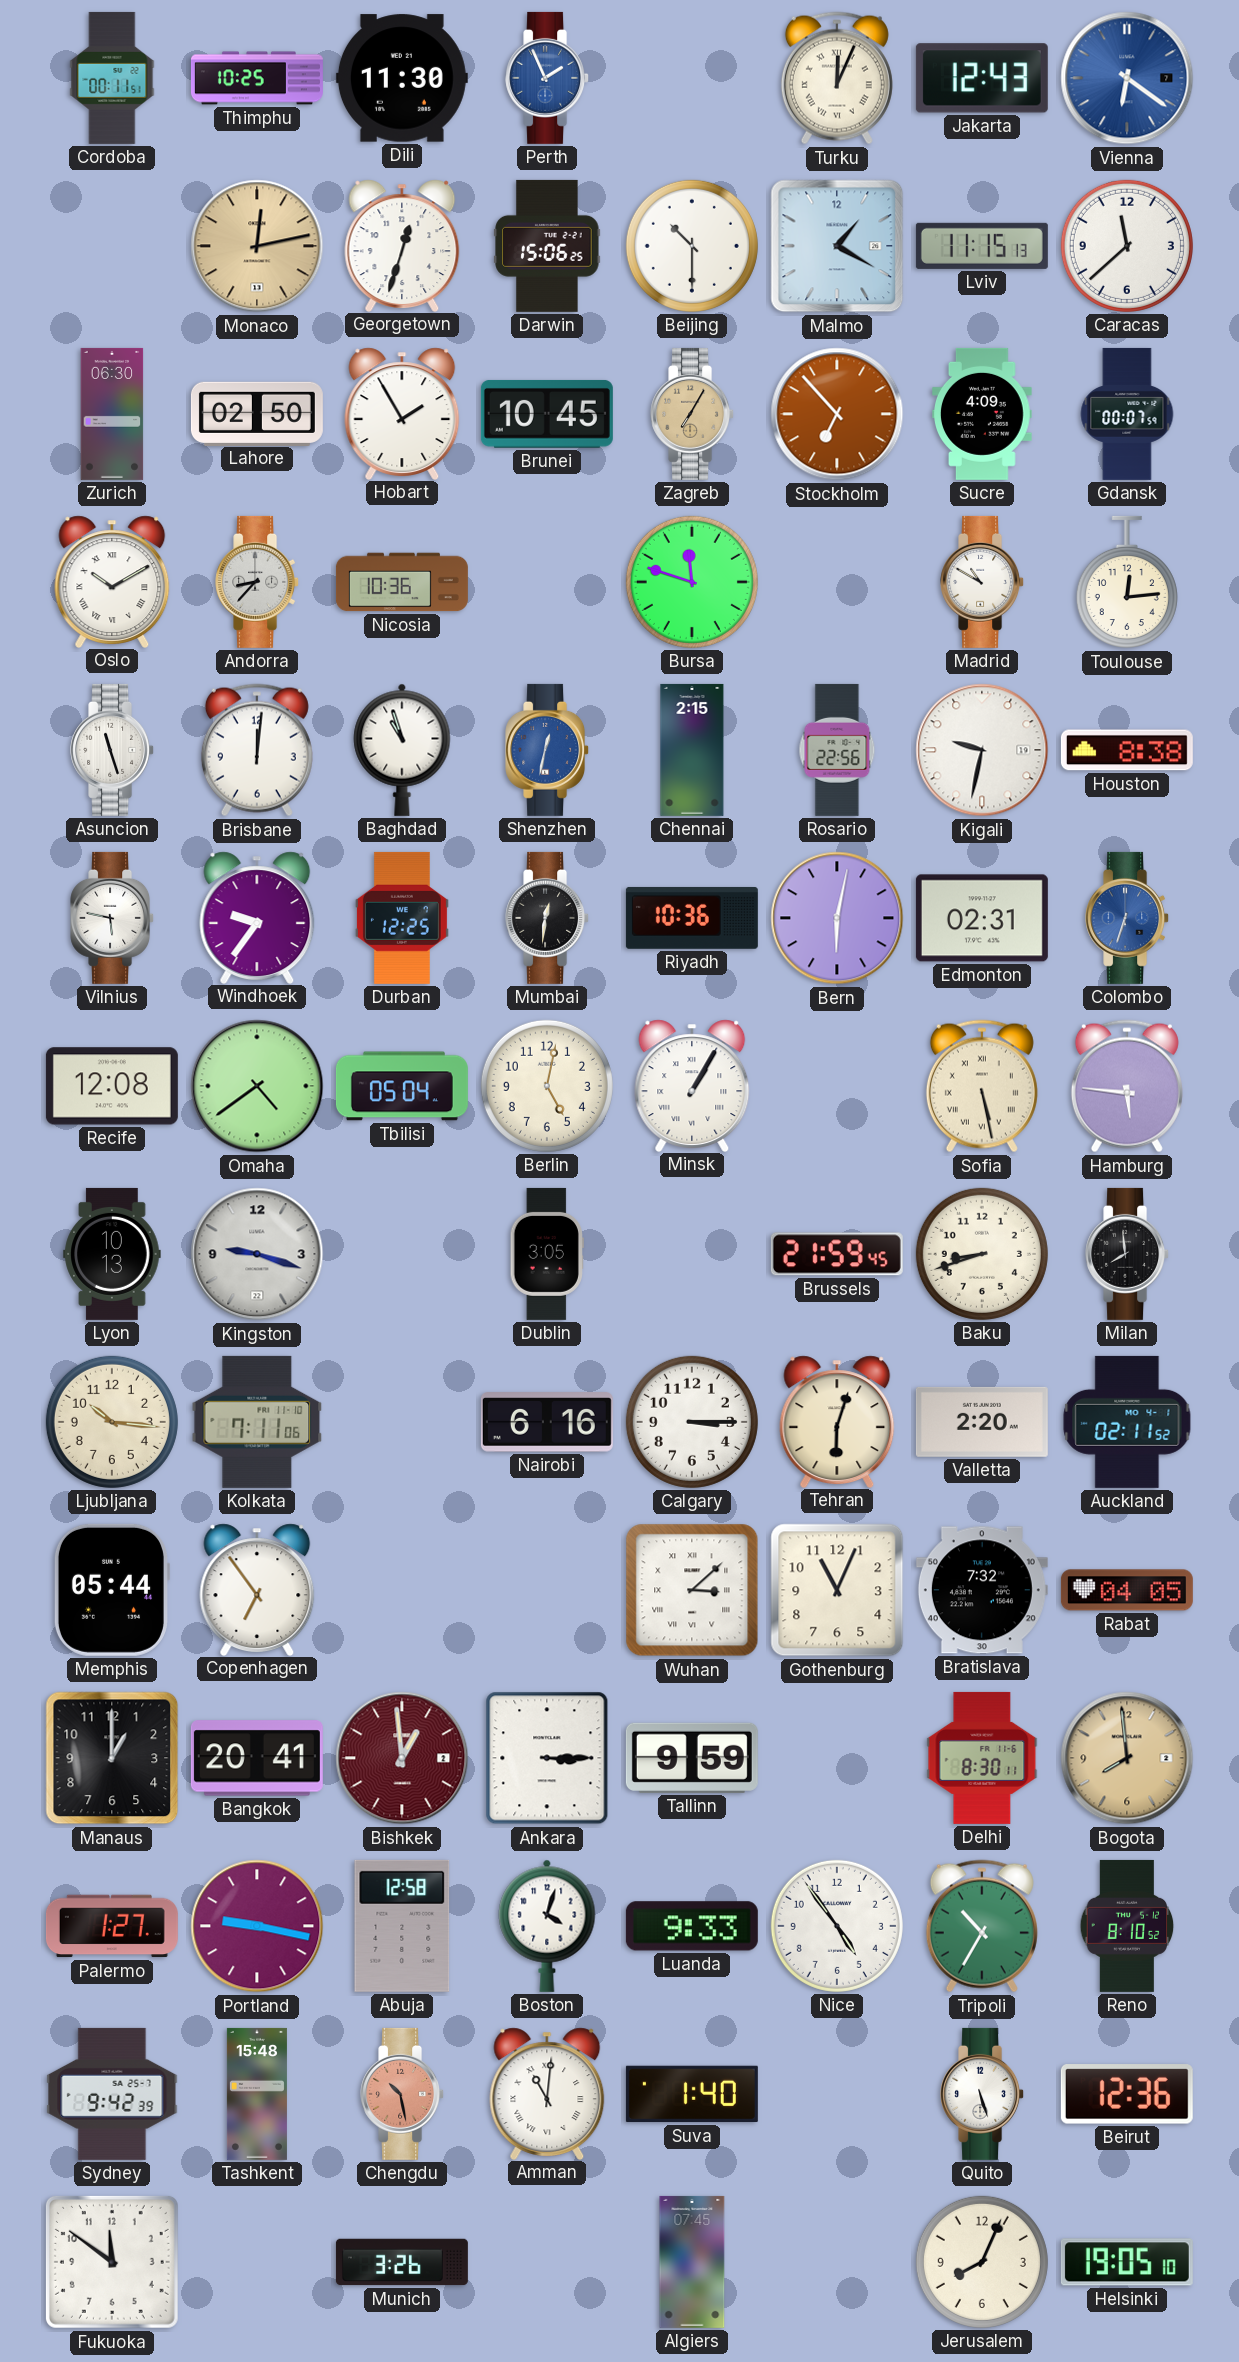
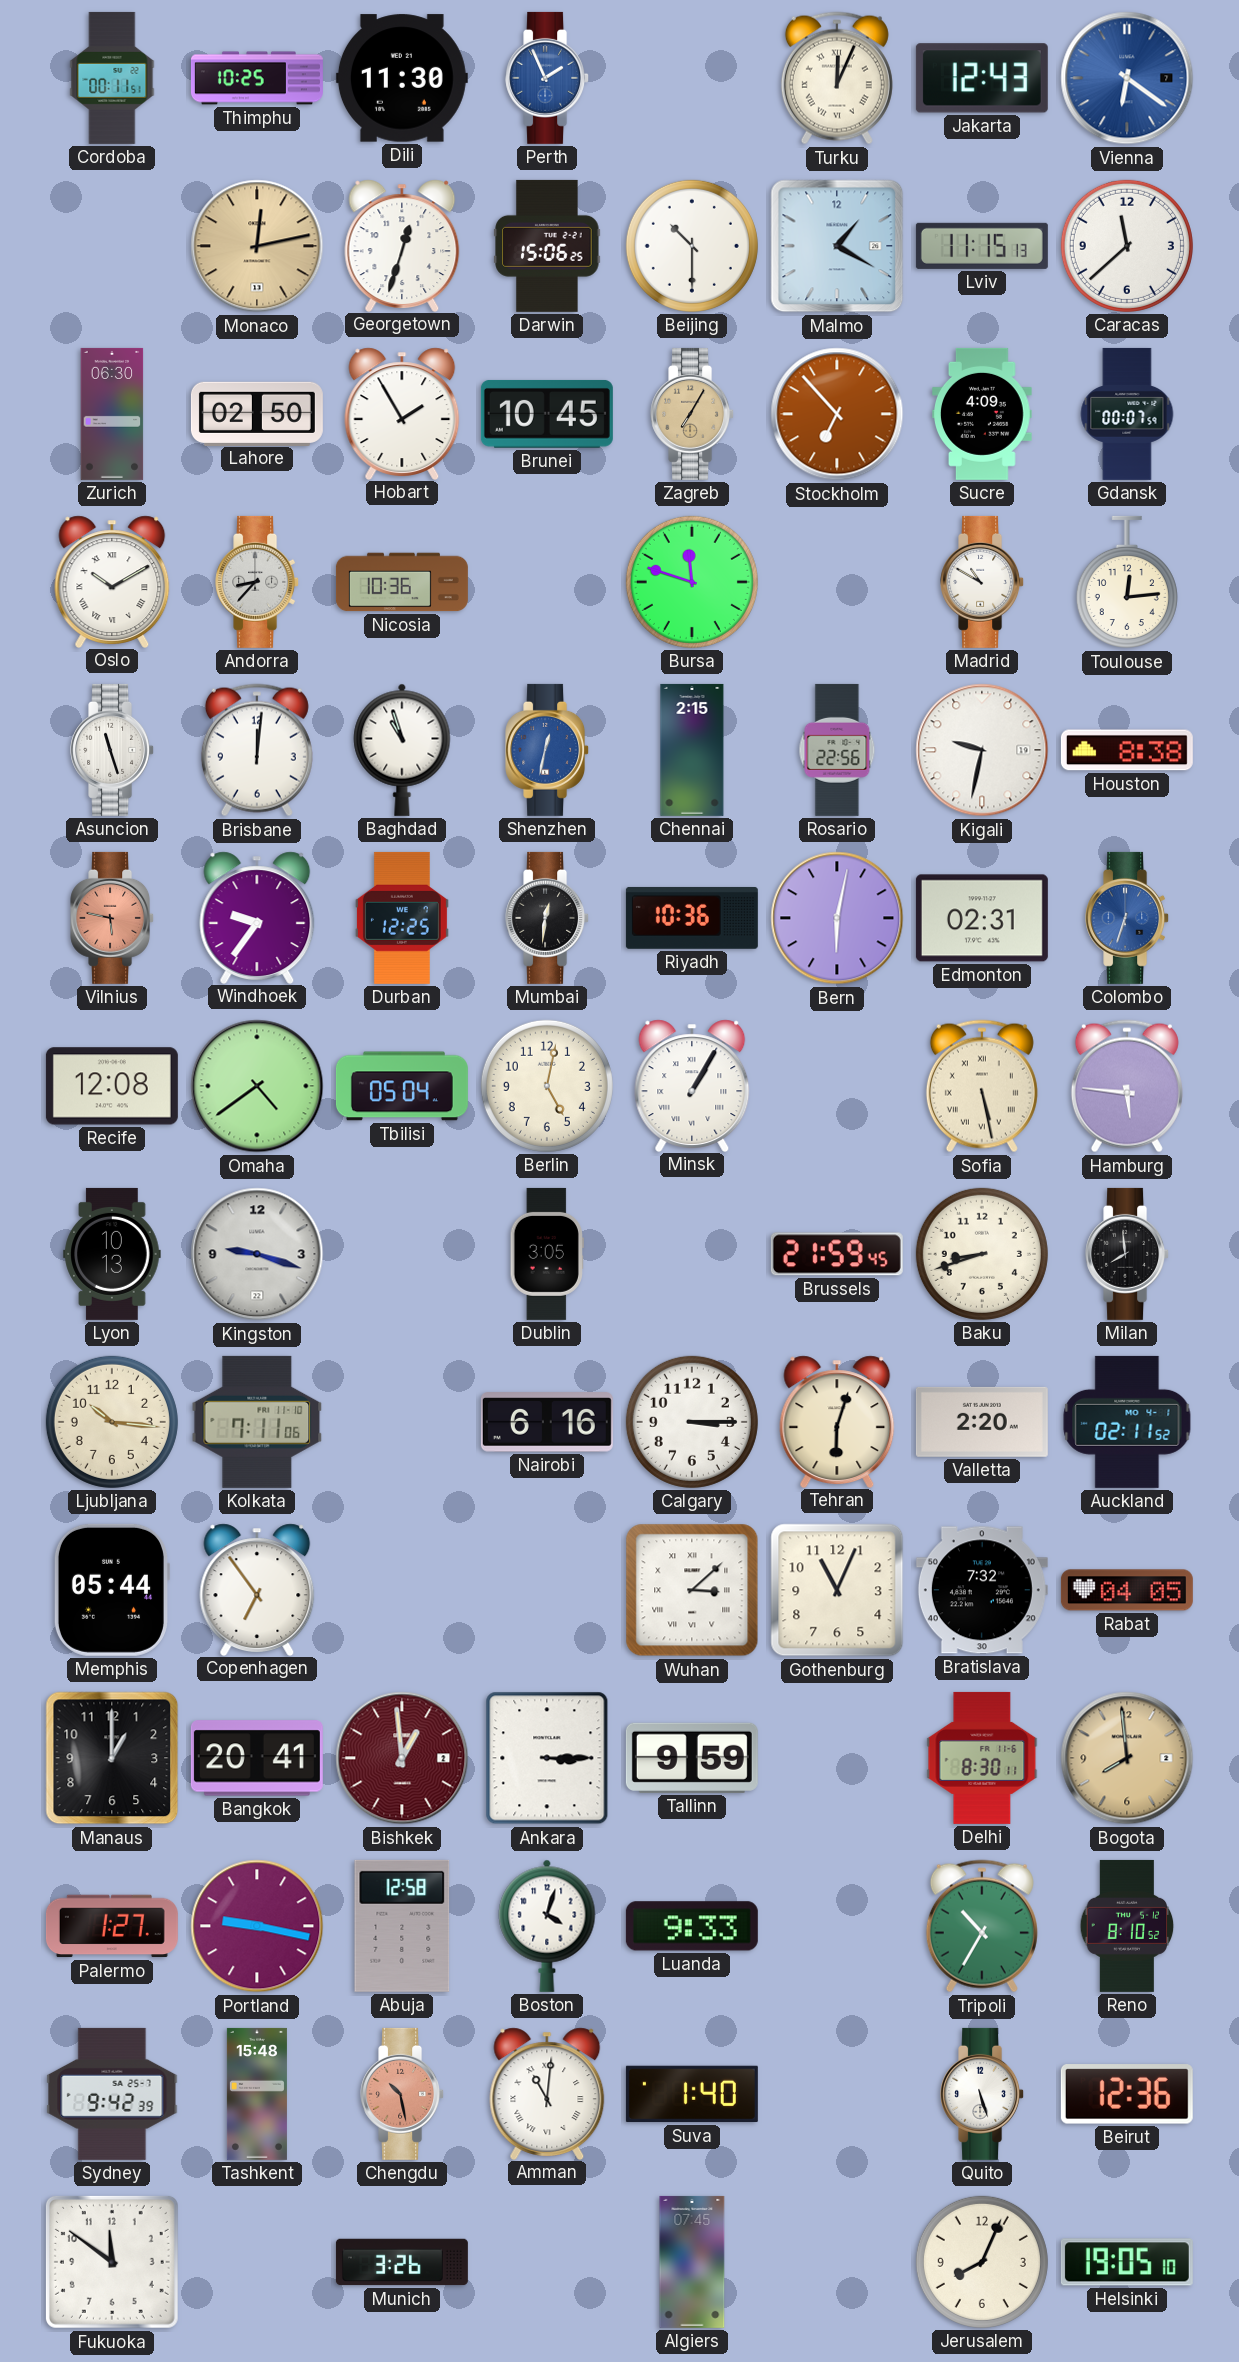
Vilnius dial: white -> salmon
Nice: 4:54 -> none
